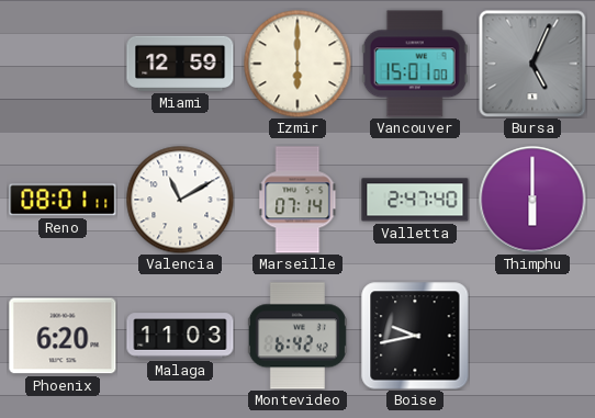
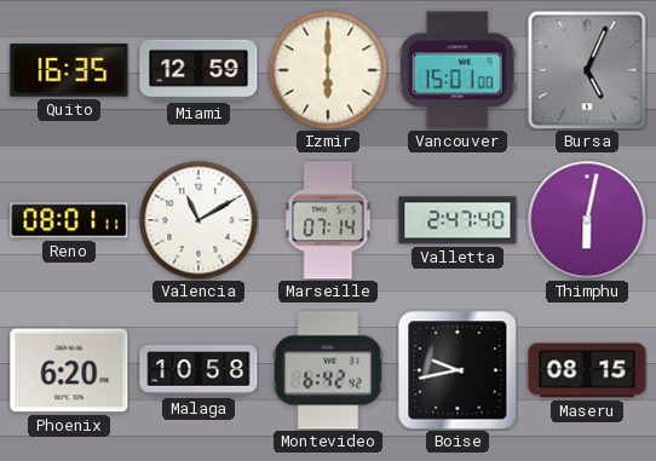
Quito: none -> 16:35
Thimphu: 6:00 -> 6:02
Malaga: 11:03 -> 10:58
Maseru: none -> 08:15
